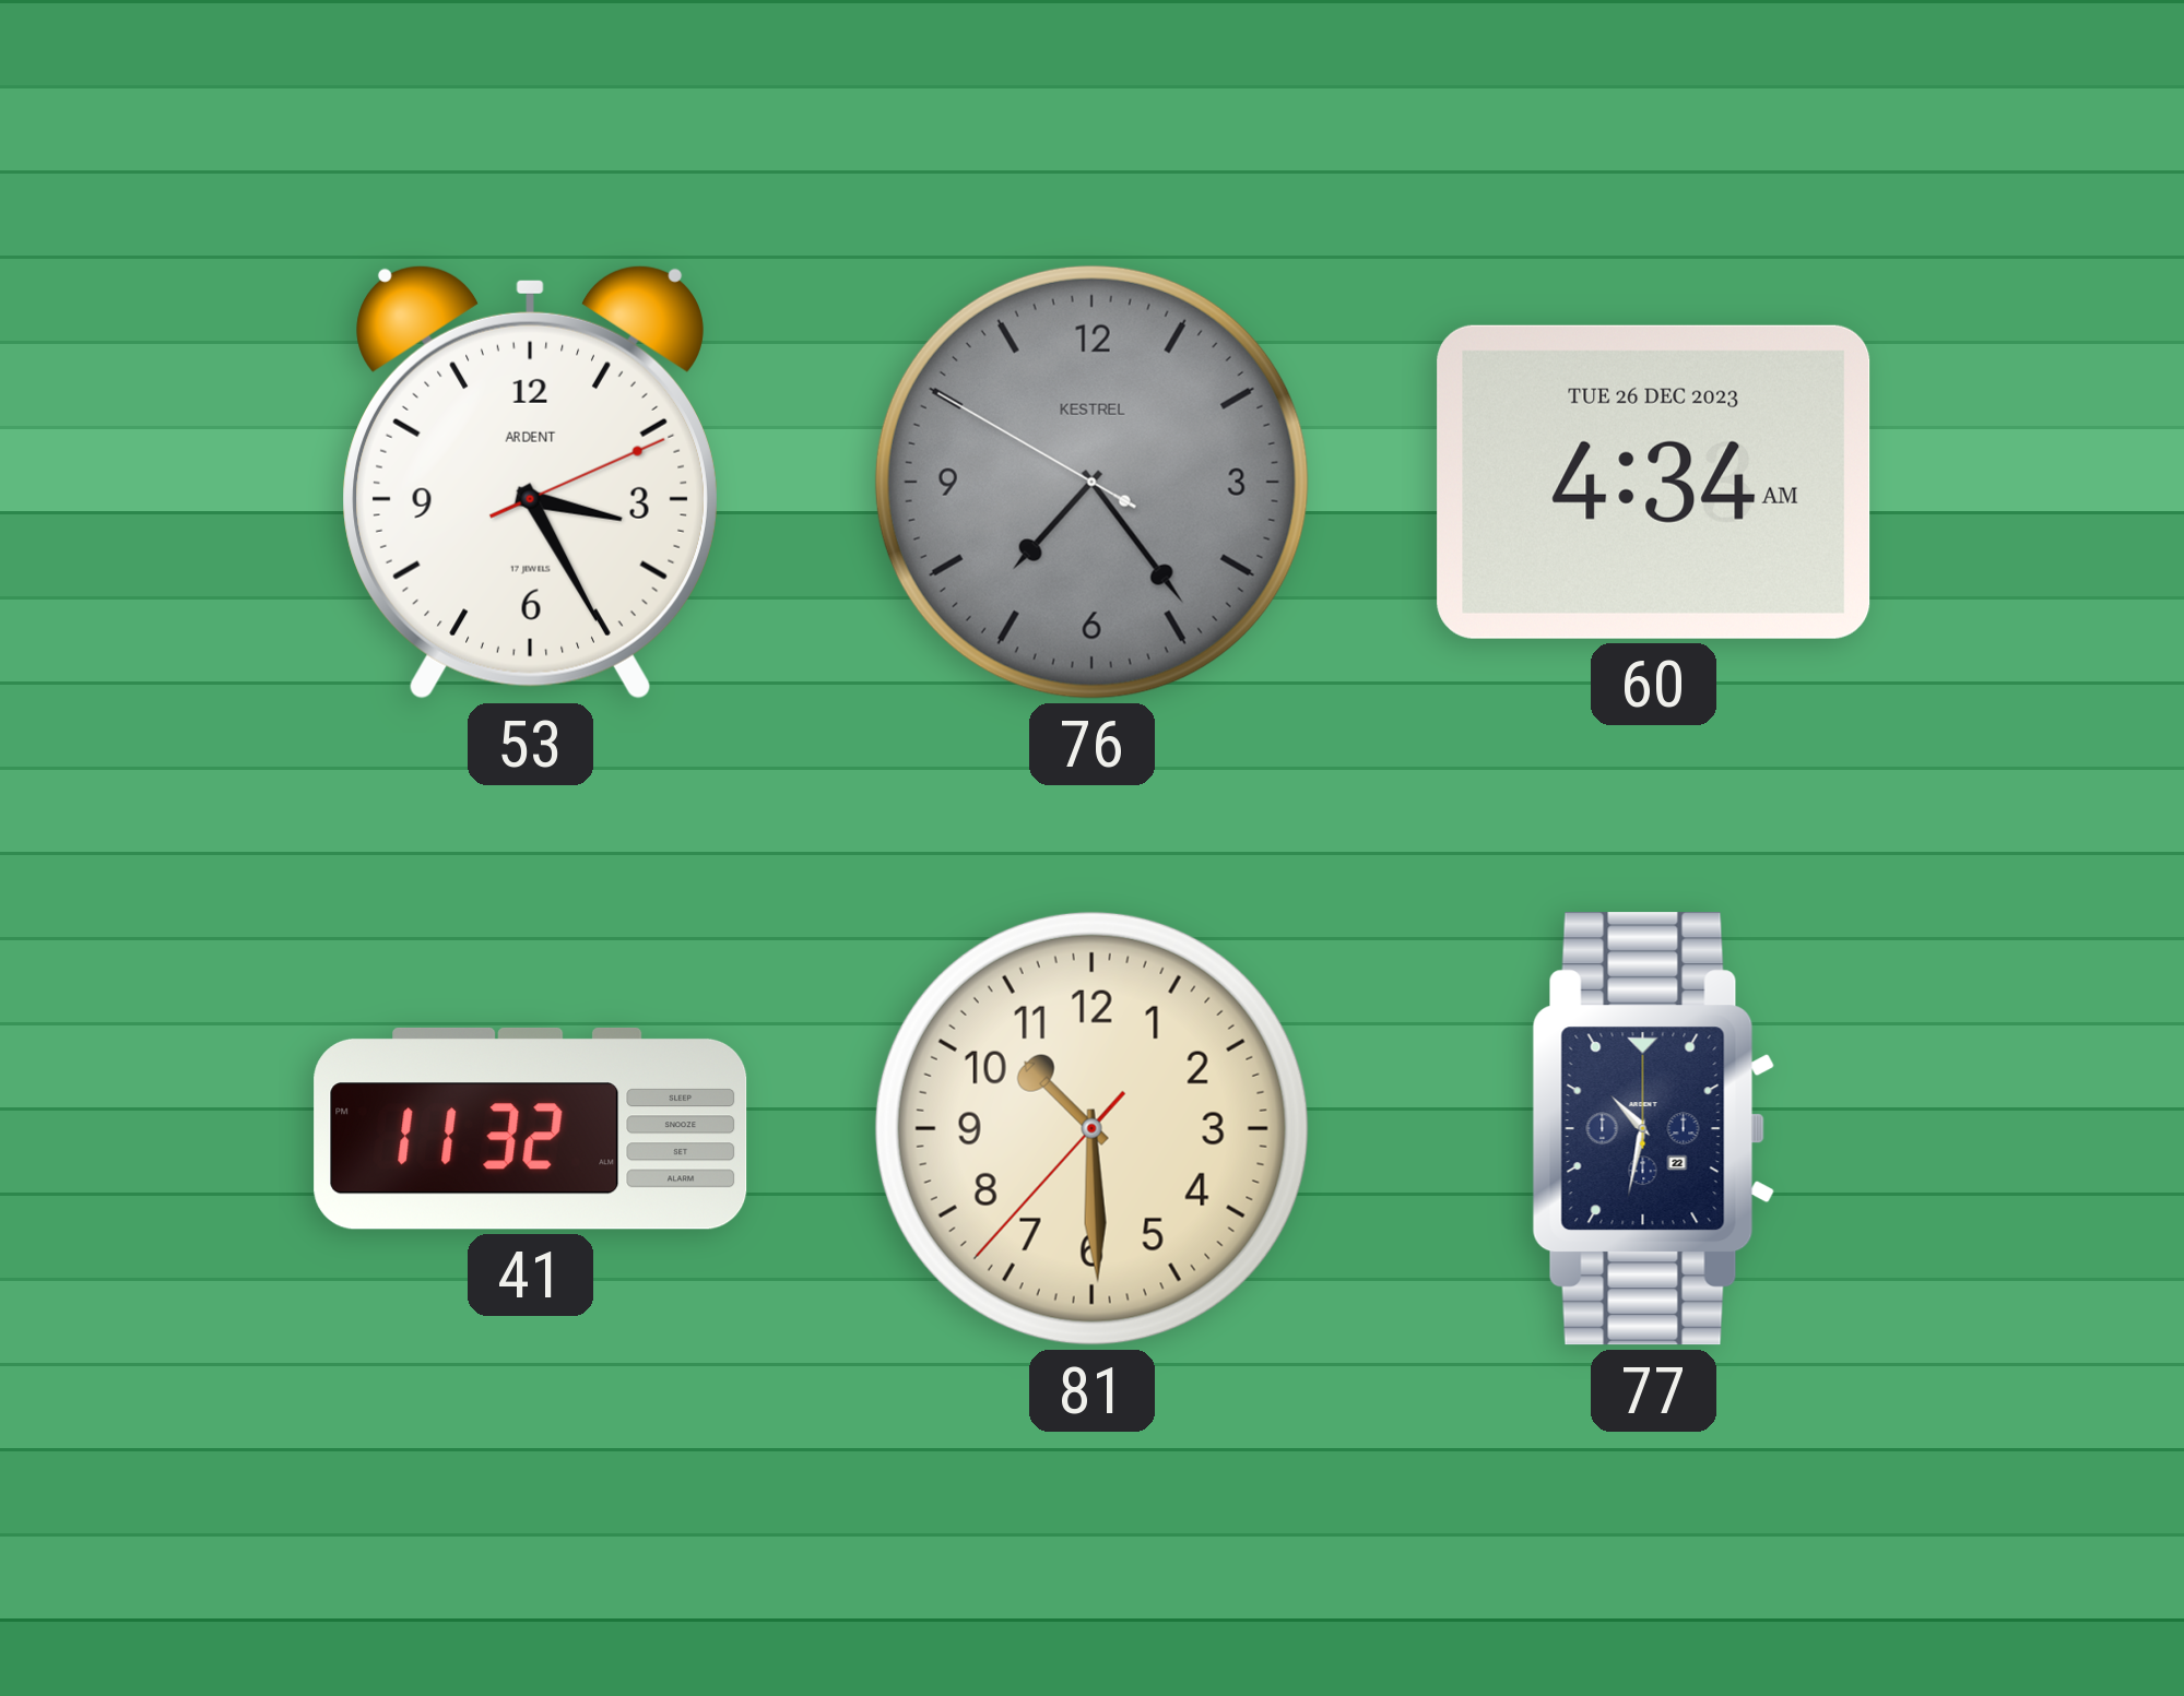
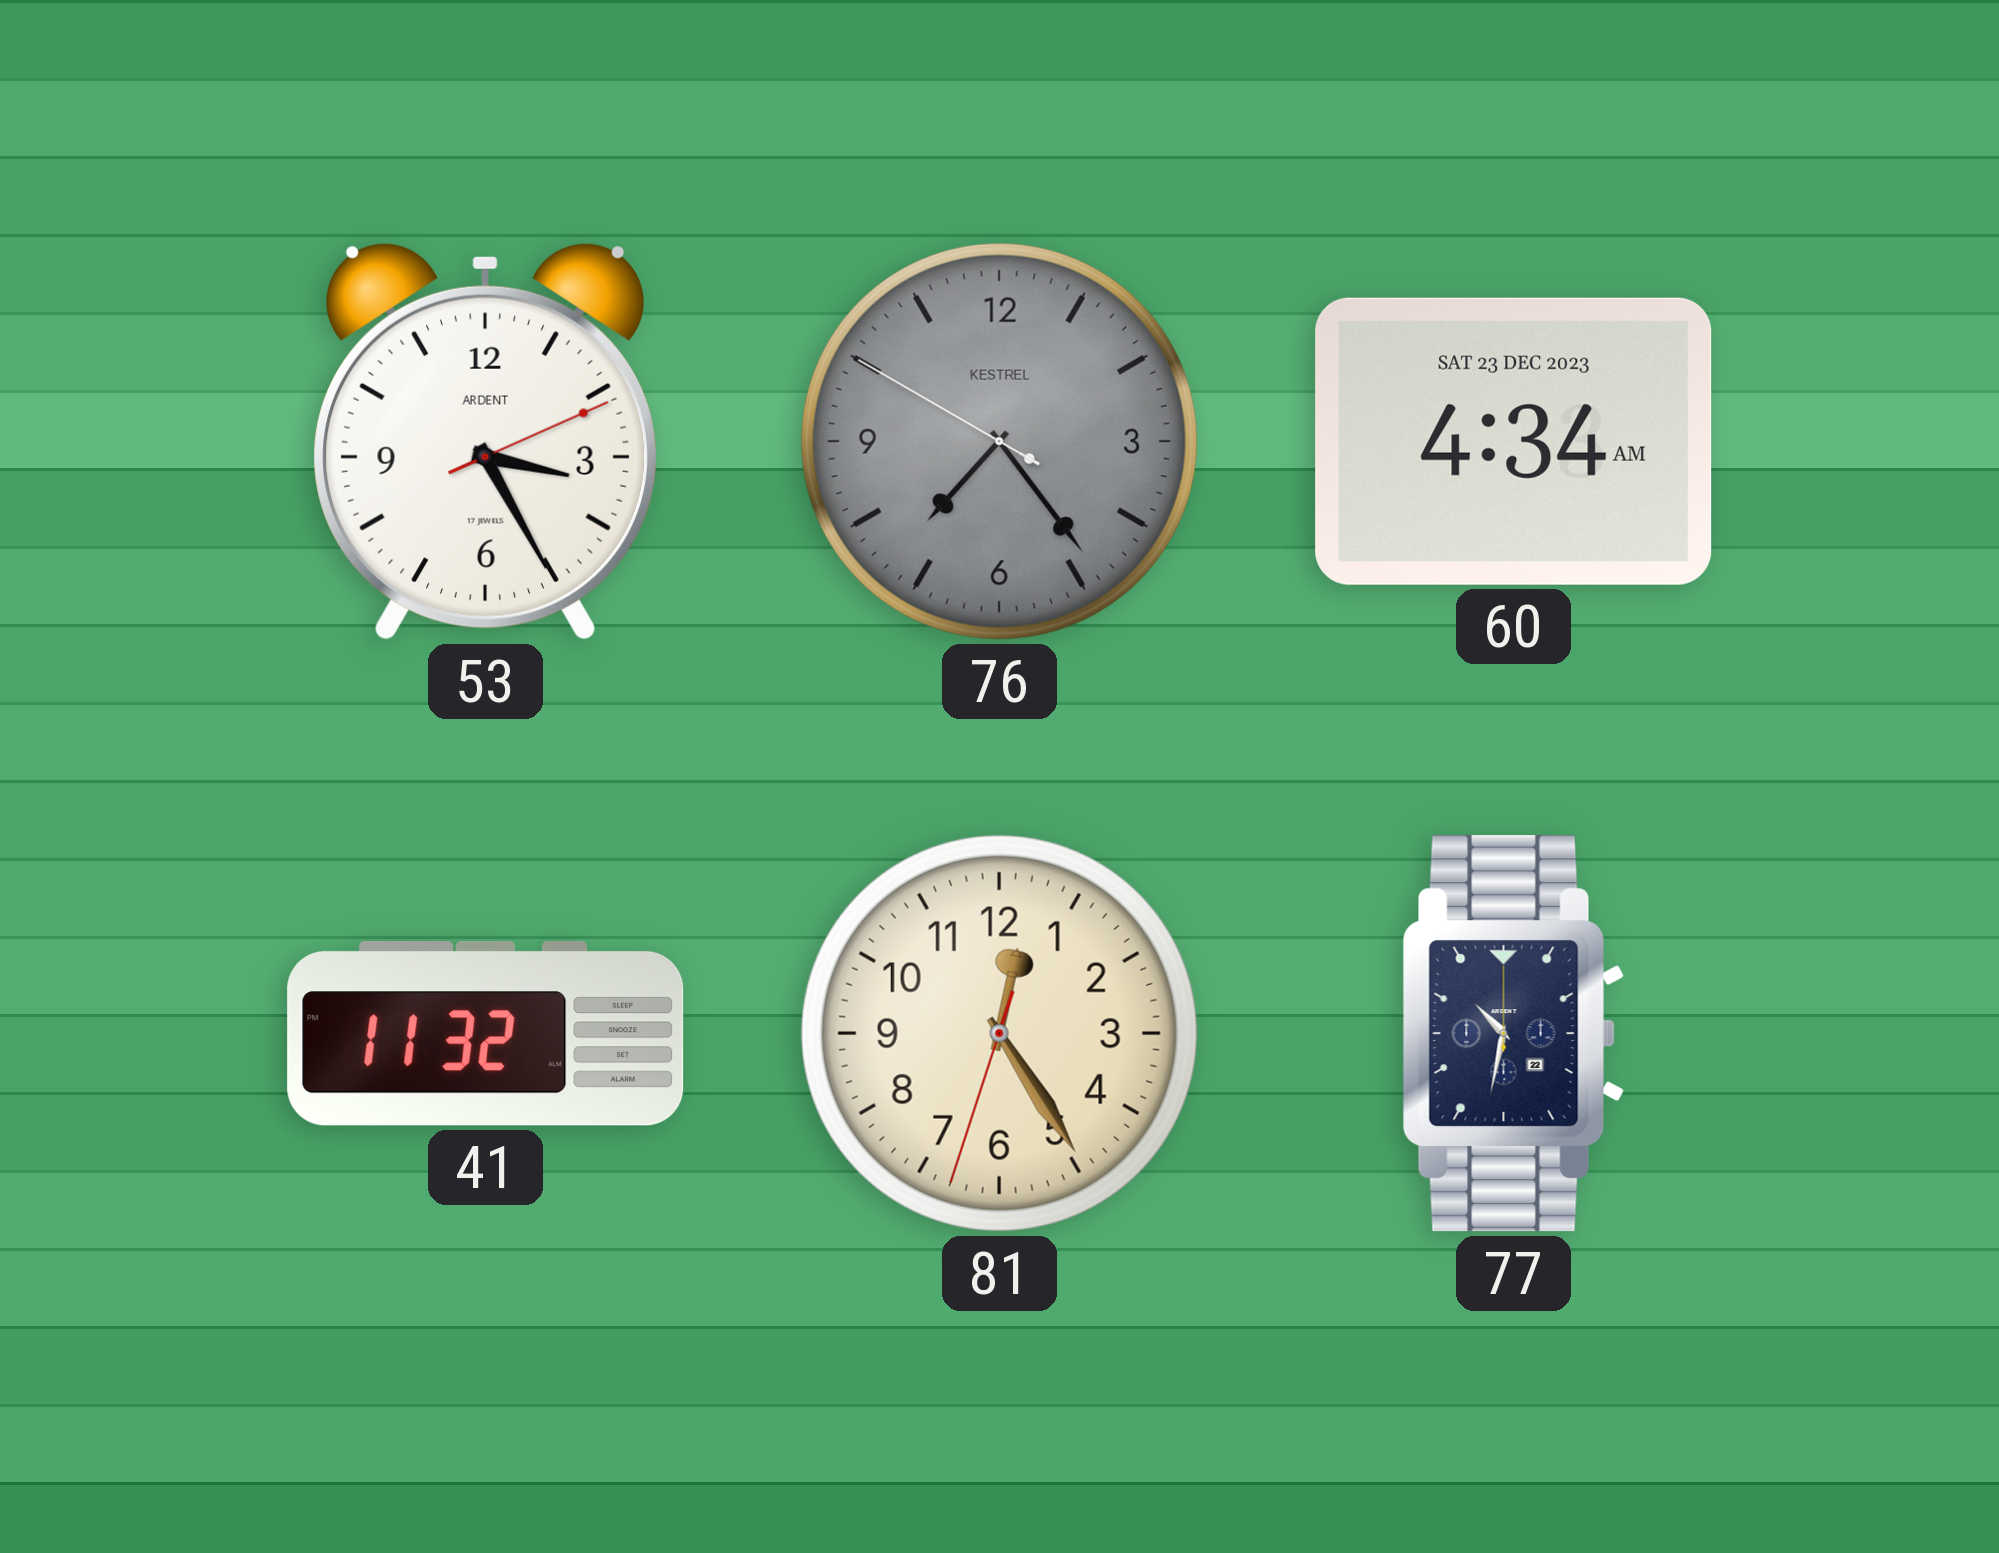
60 date: TUE 26 DEC 2023 -> SAT 23 DEC 2023
81: 10:29 -> 12:24
